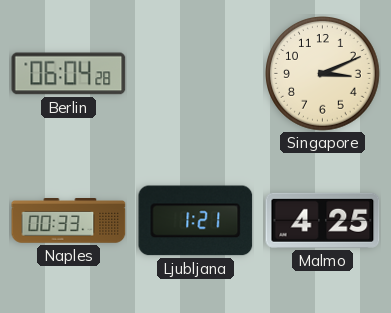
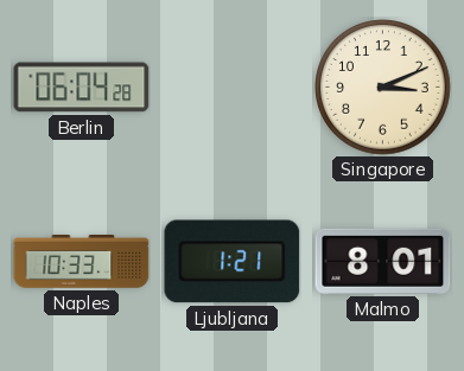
Naples: 00:33 -> 10:33
Malmo: 4:25 -> 8:01
